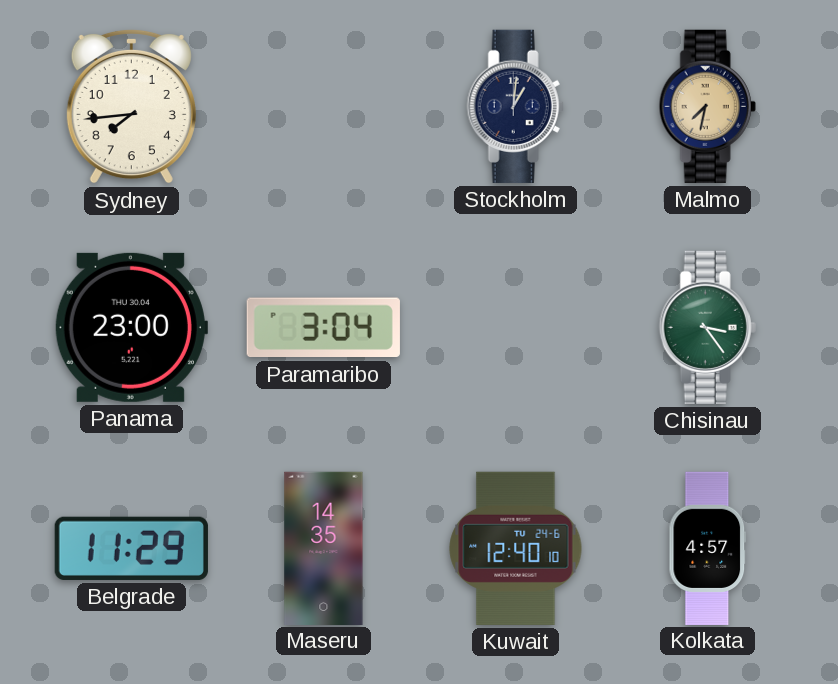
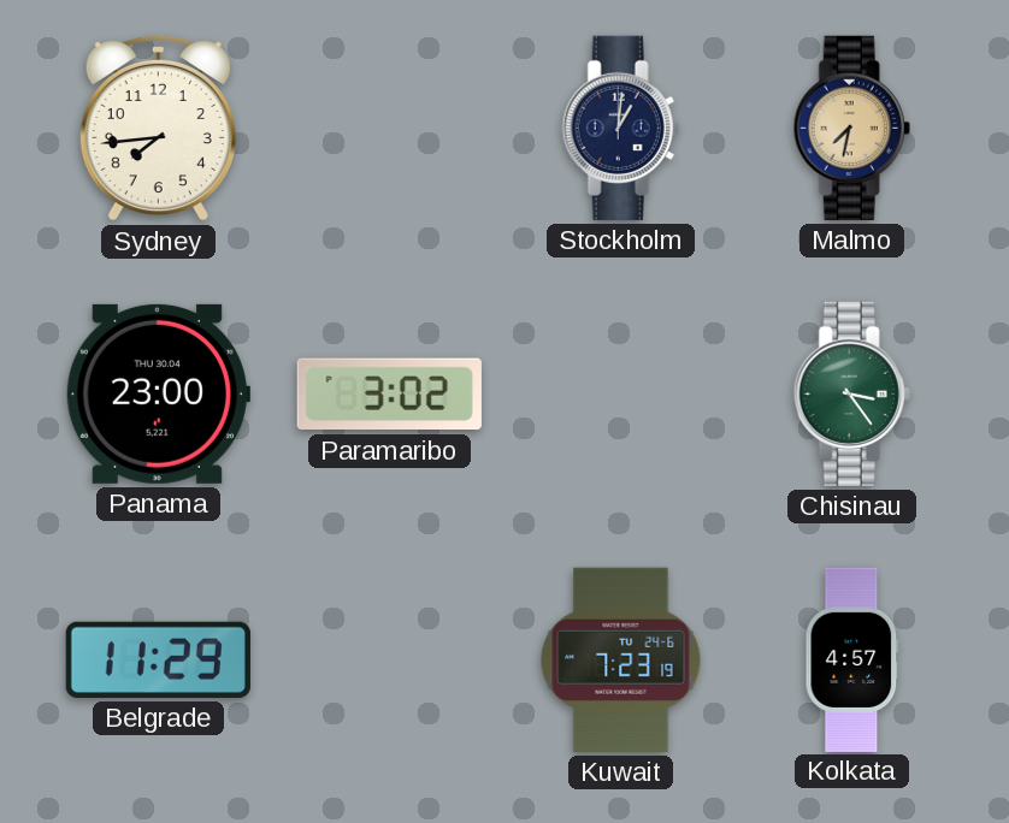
Paramaribo: 3:04 -> 3:02
Maseru: 14:35 -> none
Kuwait: 12:40 -> 7:23
